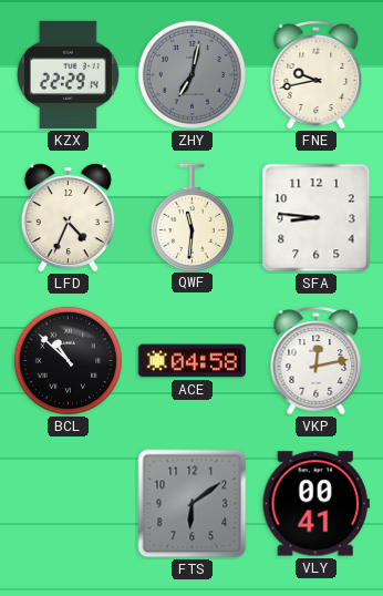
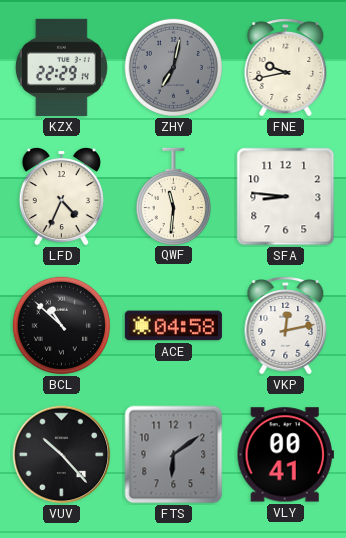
VUV: none -> 10:23
